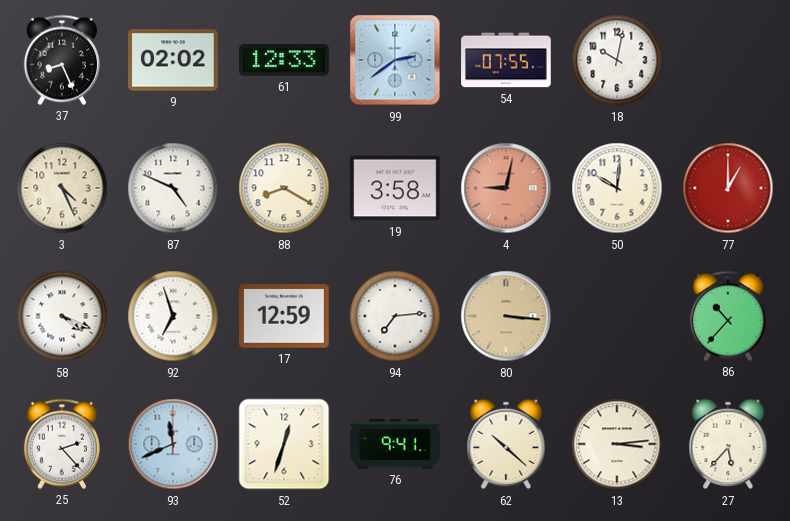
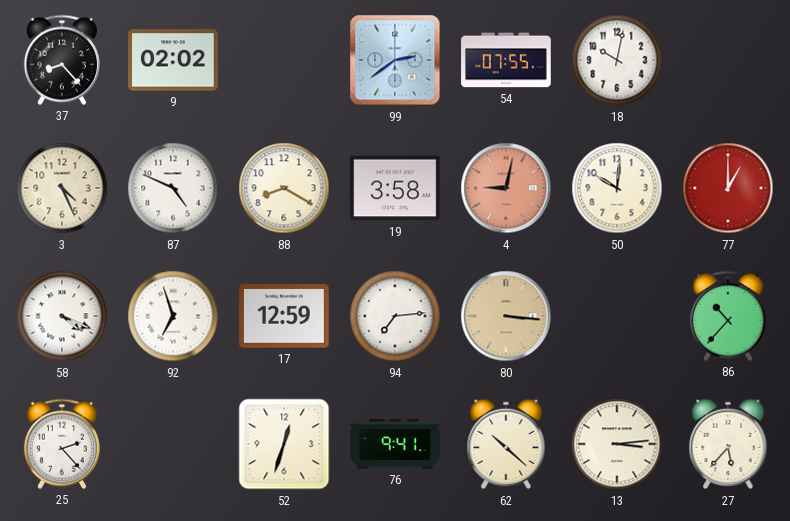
37: 8:26 -> 8:23
61: 12:33 -> none
93: 11:41 -> none
